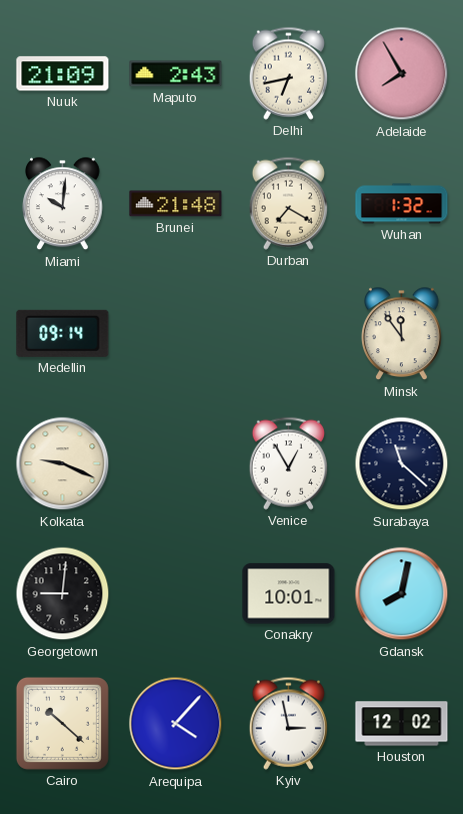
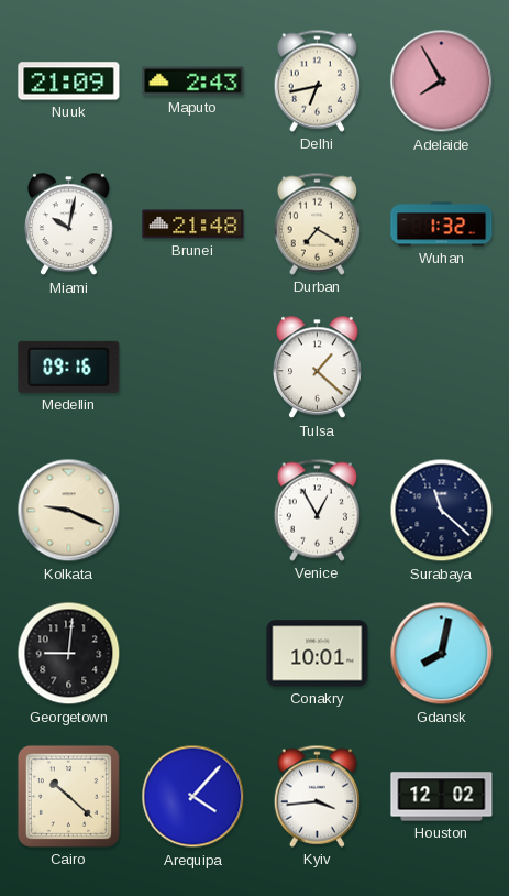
Miami: 10:01 -> 10:02
Medellin: 09:14 -> 09:16
Tulsa: none -> 1:22
Minsk: 11:54 -> none
Kyiv: 2:58 -> 3:44
